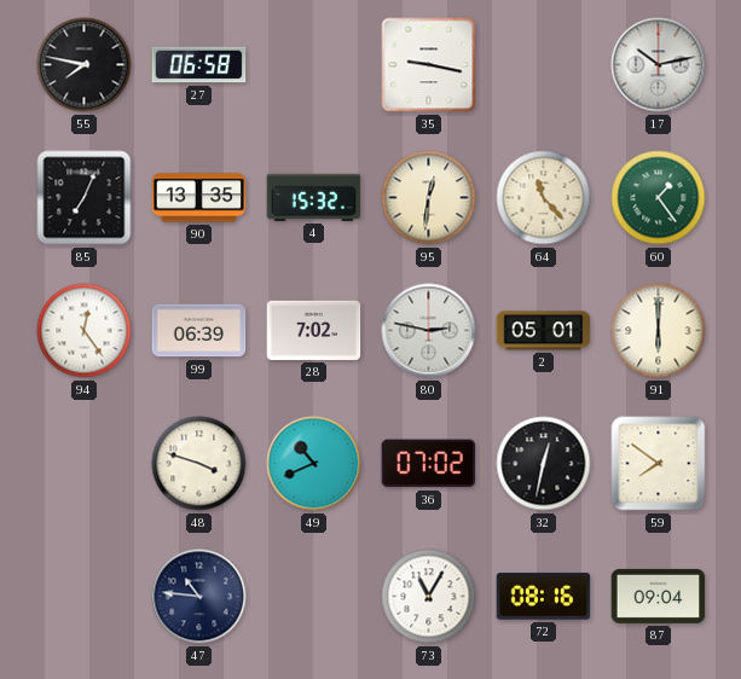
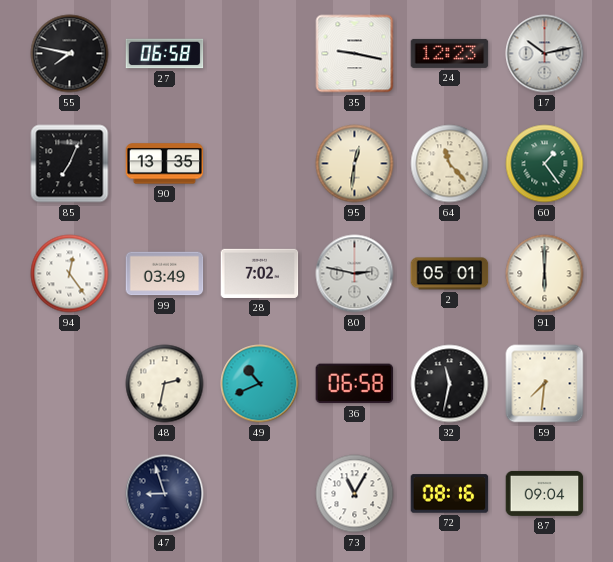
24: none -> 12:23
4: 15:32 -> none
99: 06:39 -> 03:49
48: 3:48 -> 2:32
36: 07:02 -> 06:58
32: 12:32 -> 11:32
59: 7:51 -> 7:31
47: 10:46 -> 8:57
